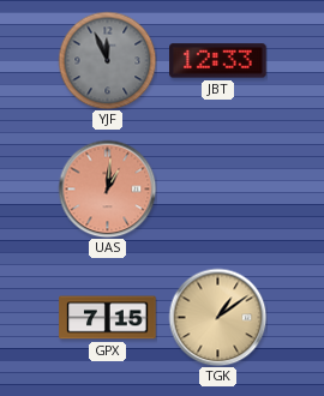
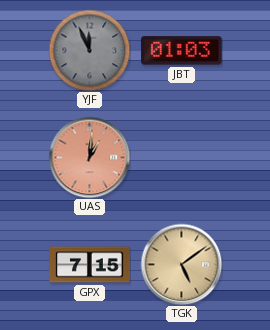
JBT: 12:33 -> 01:03
TGK: 1:09 -> 5:09
